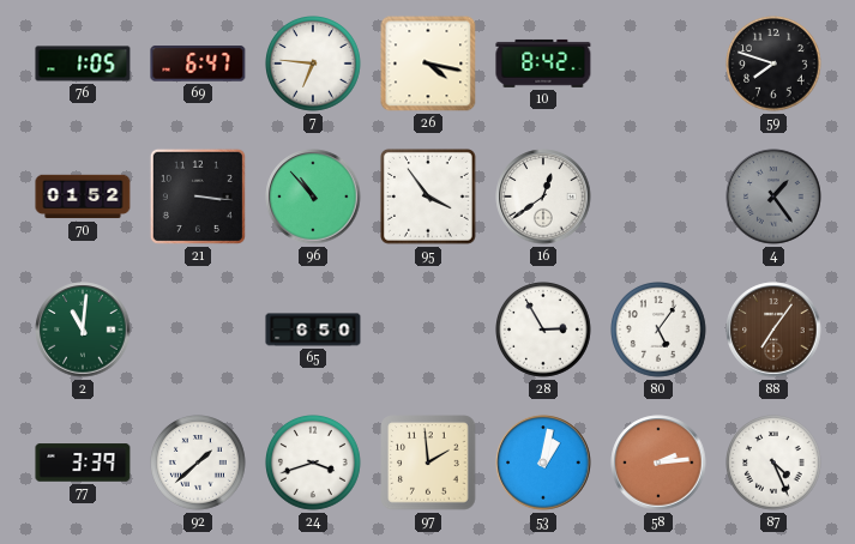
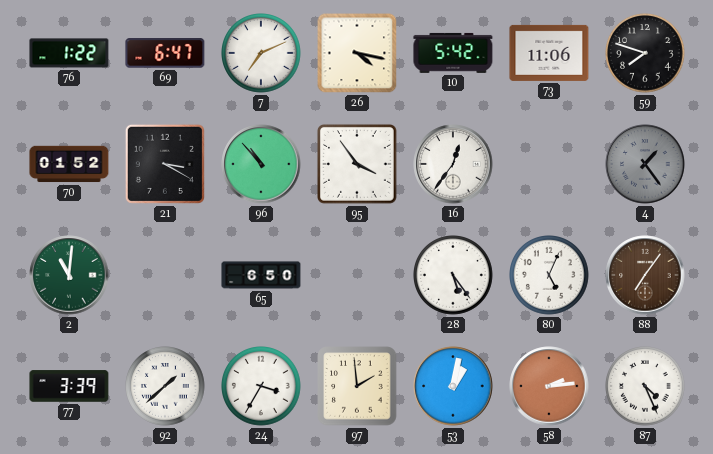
76: 1:05 -> 1:22
7: 6:46 -> 7:11
10: 8:42 -> 5:42
73: none -> 11:06
21: 3:16 -> 3:20
16: 12:39 -> 12:36
28: 2:55 -> 5:24
80: 5:06 -> 5:04
24: 3:42 -> 3:35
